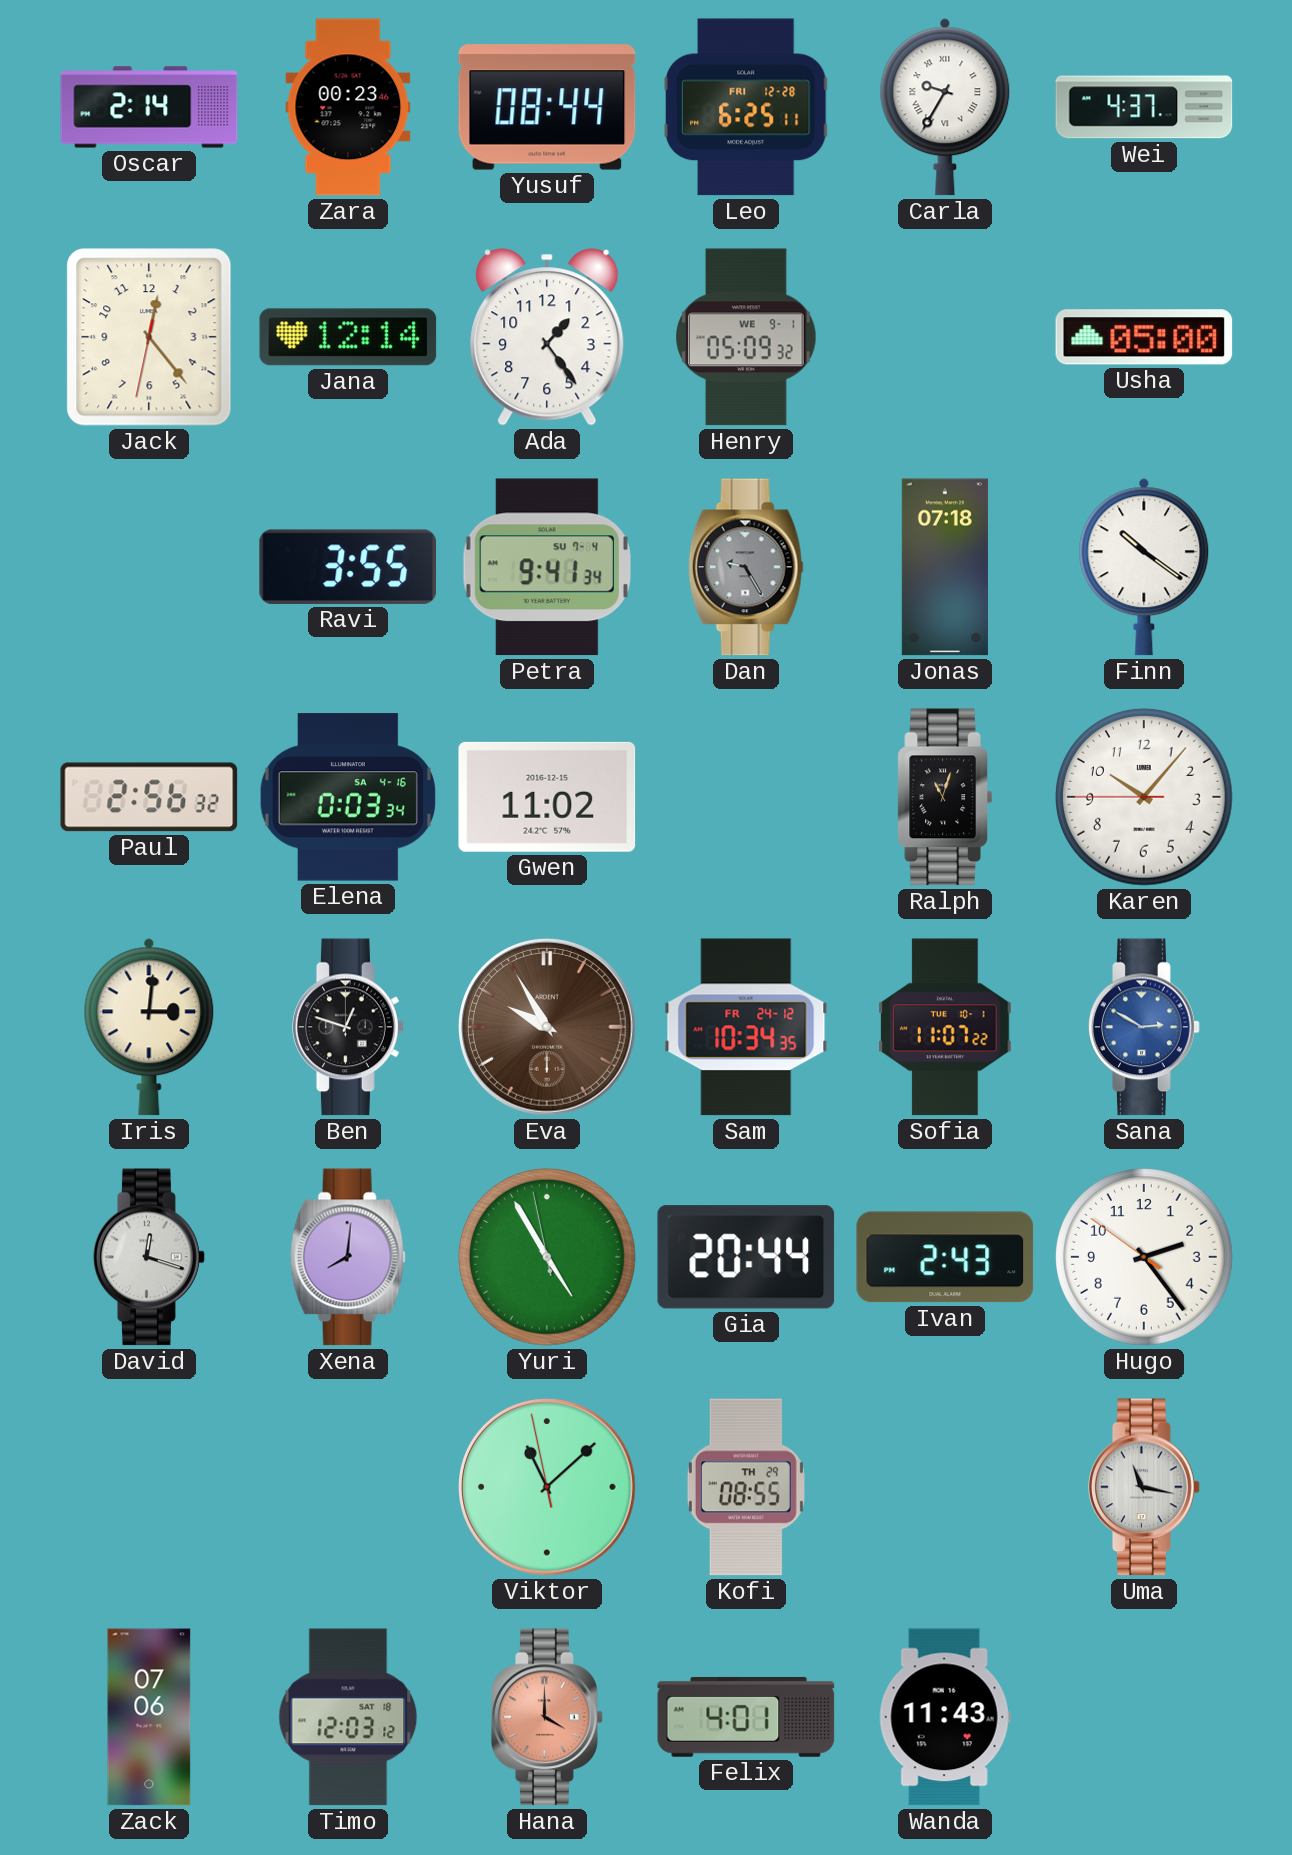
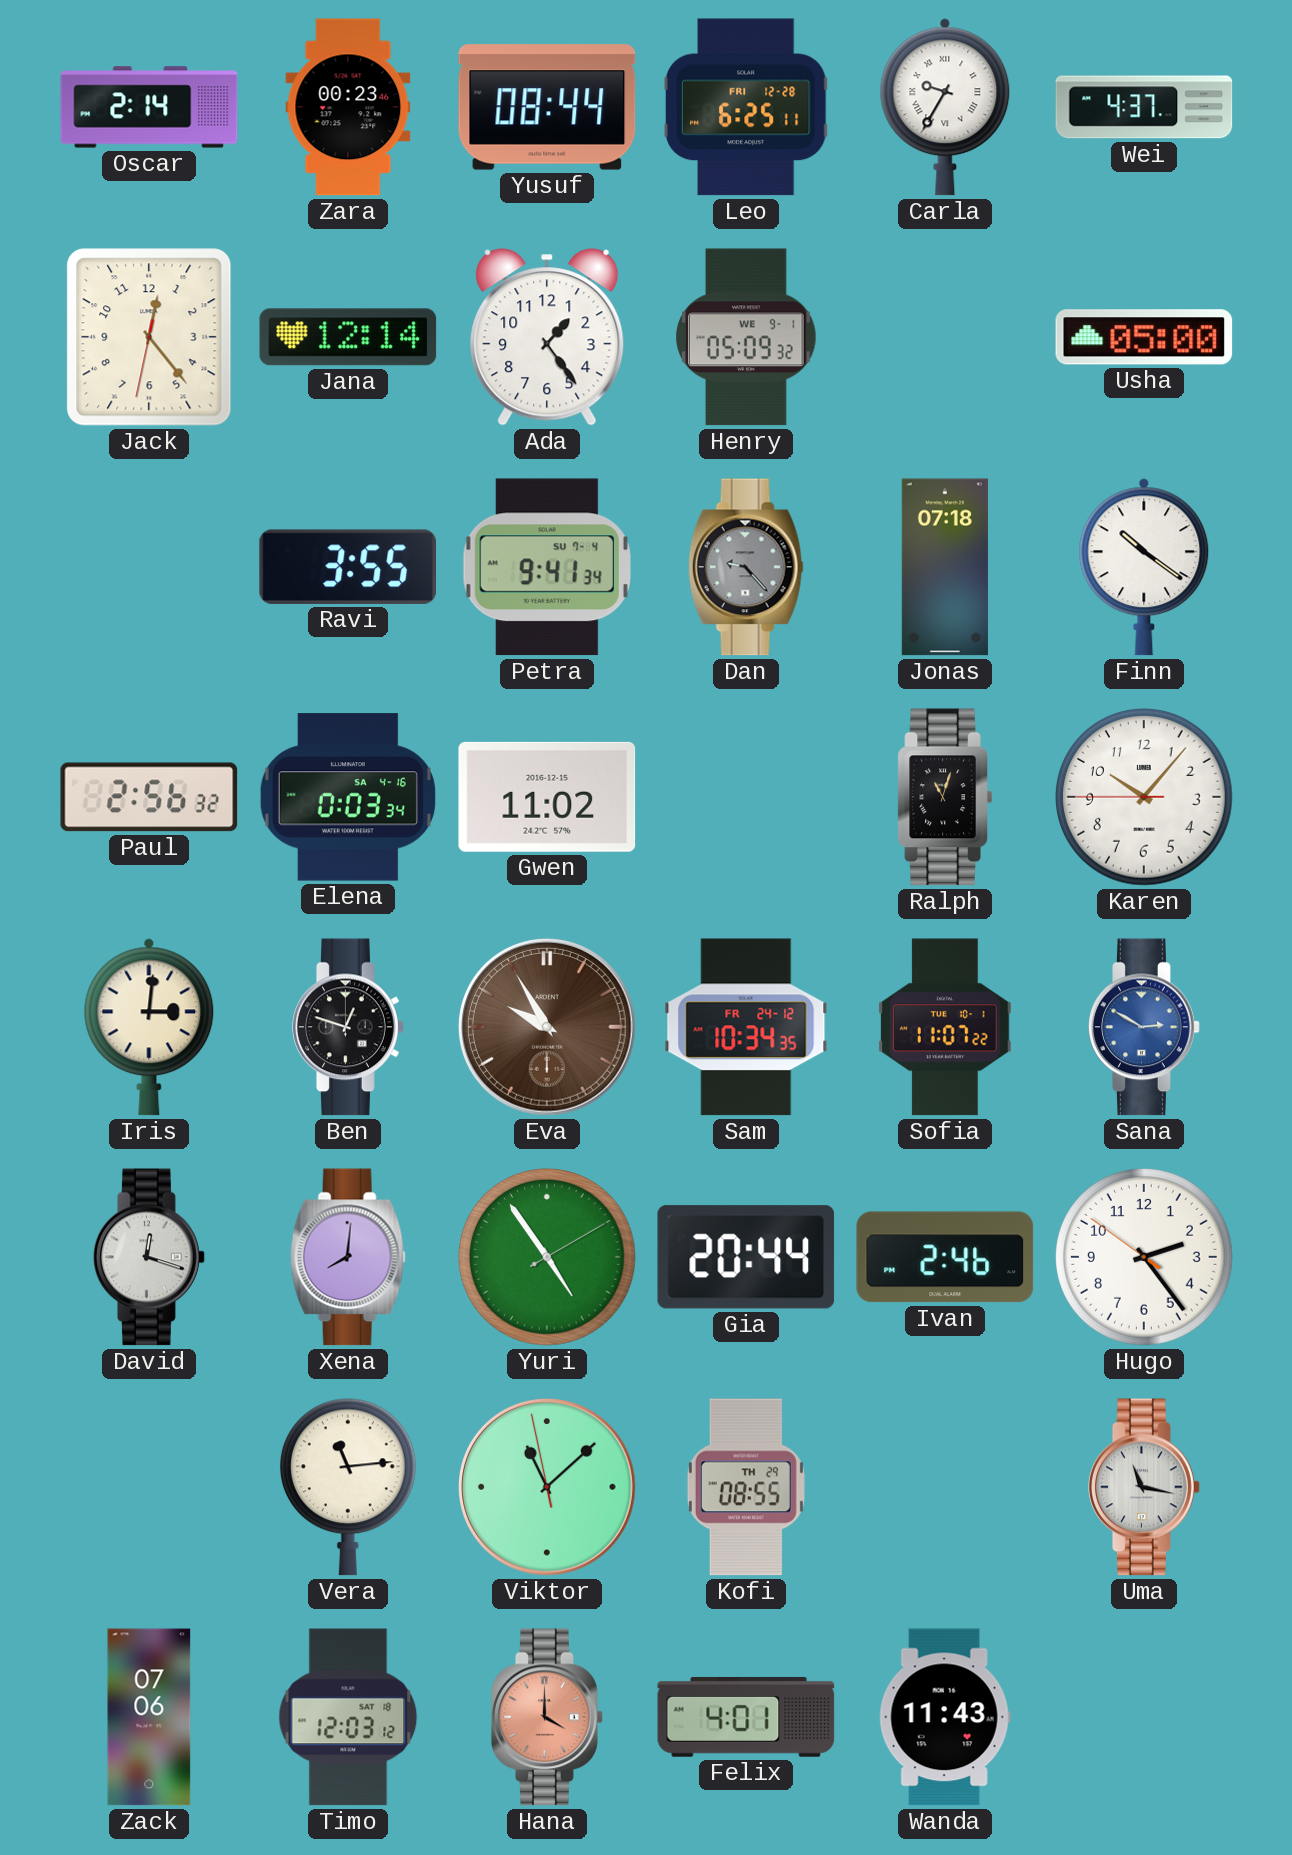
Dan: 9:25 -> 9:23
Yuri: 4:54:58 -> 4:54:10
Ivan: 2:43 -> 2:46
Vera: none -> 11:14
